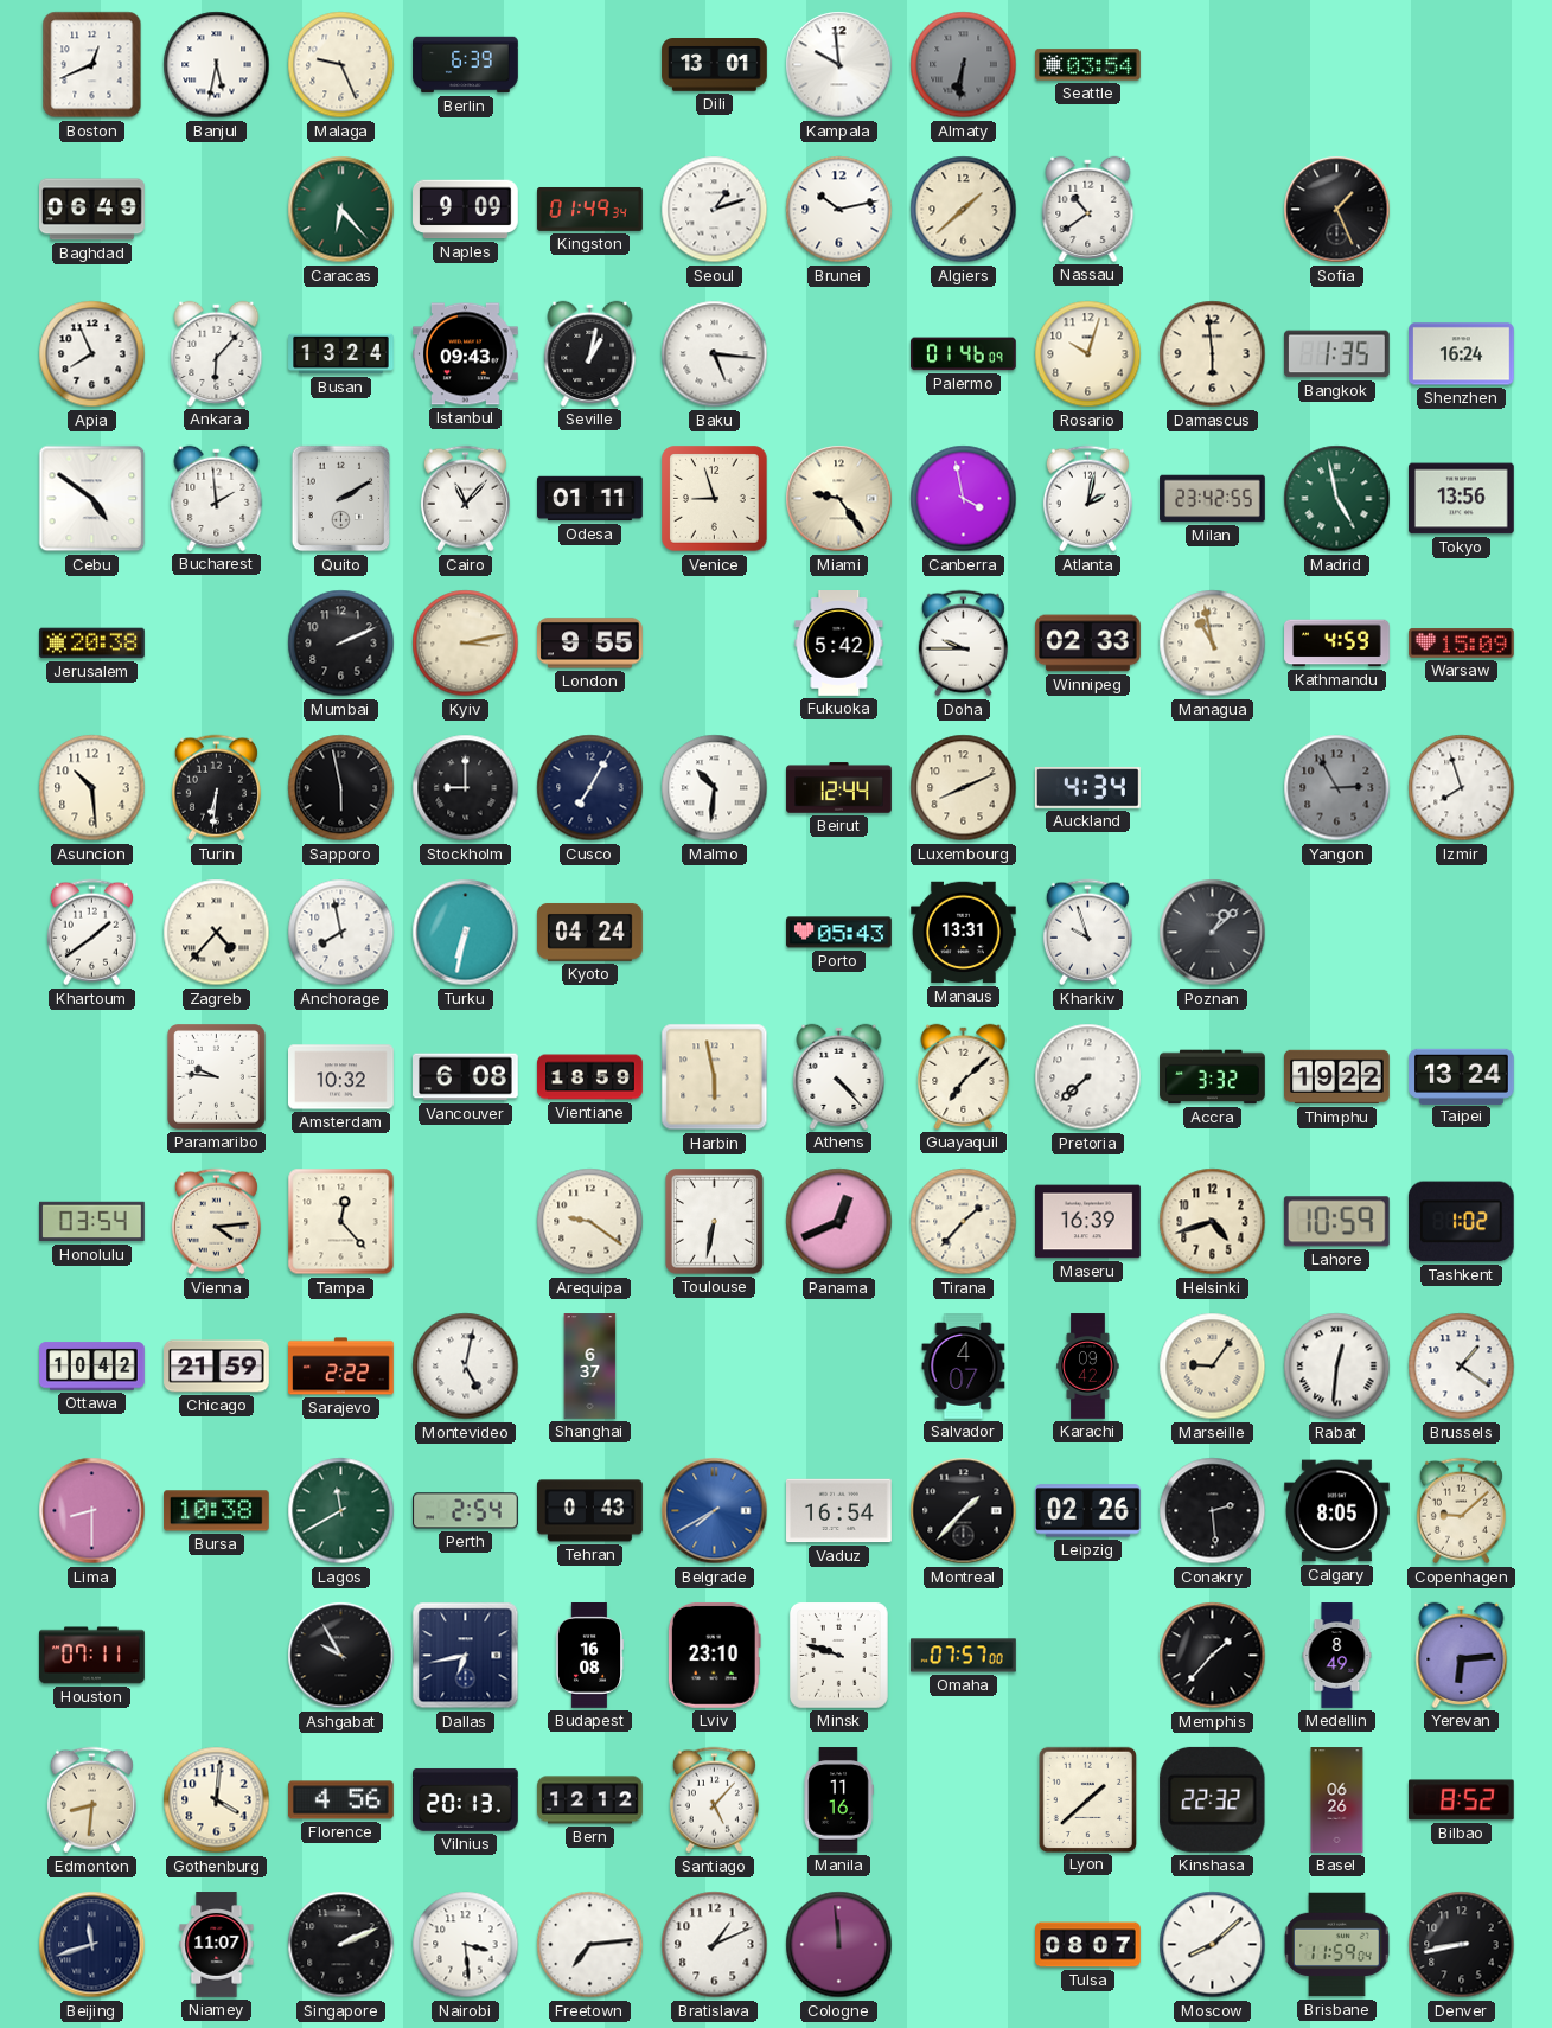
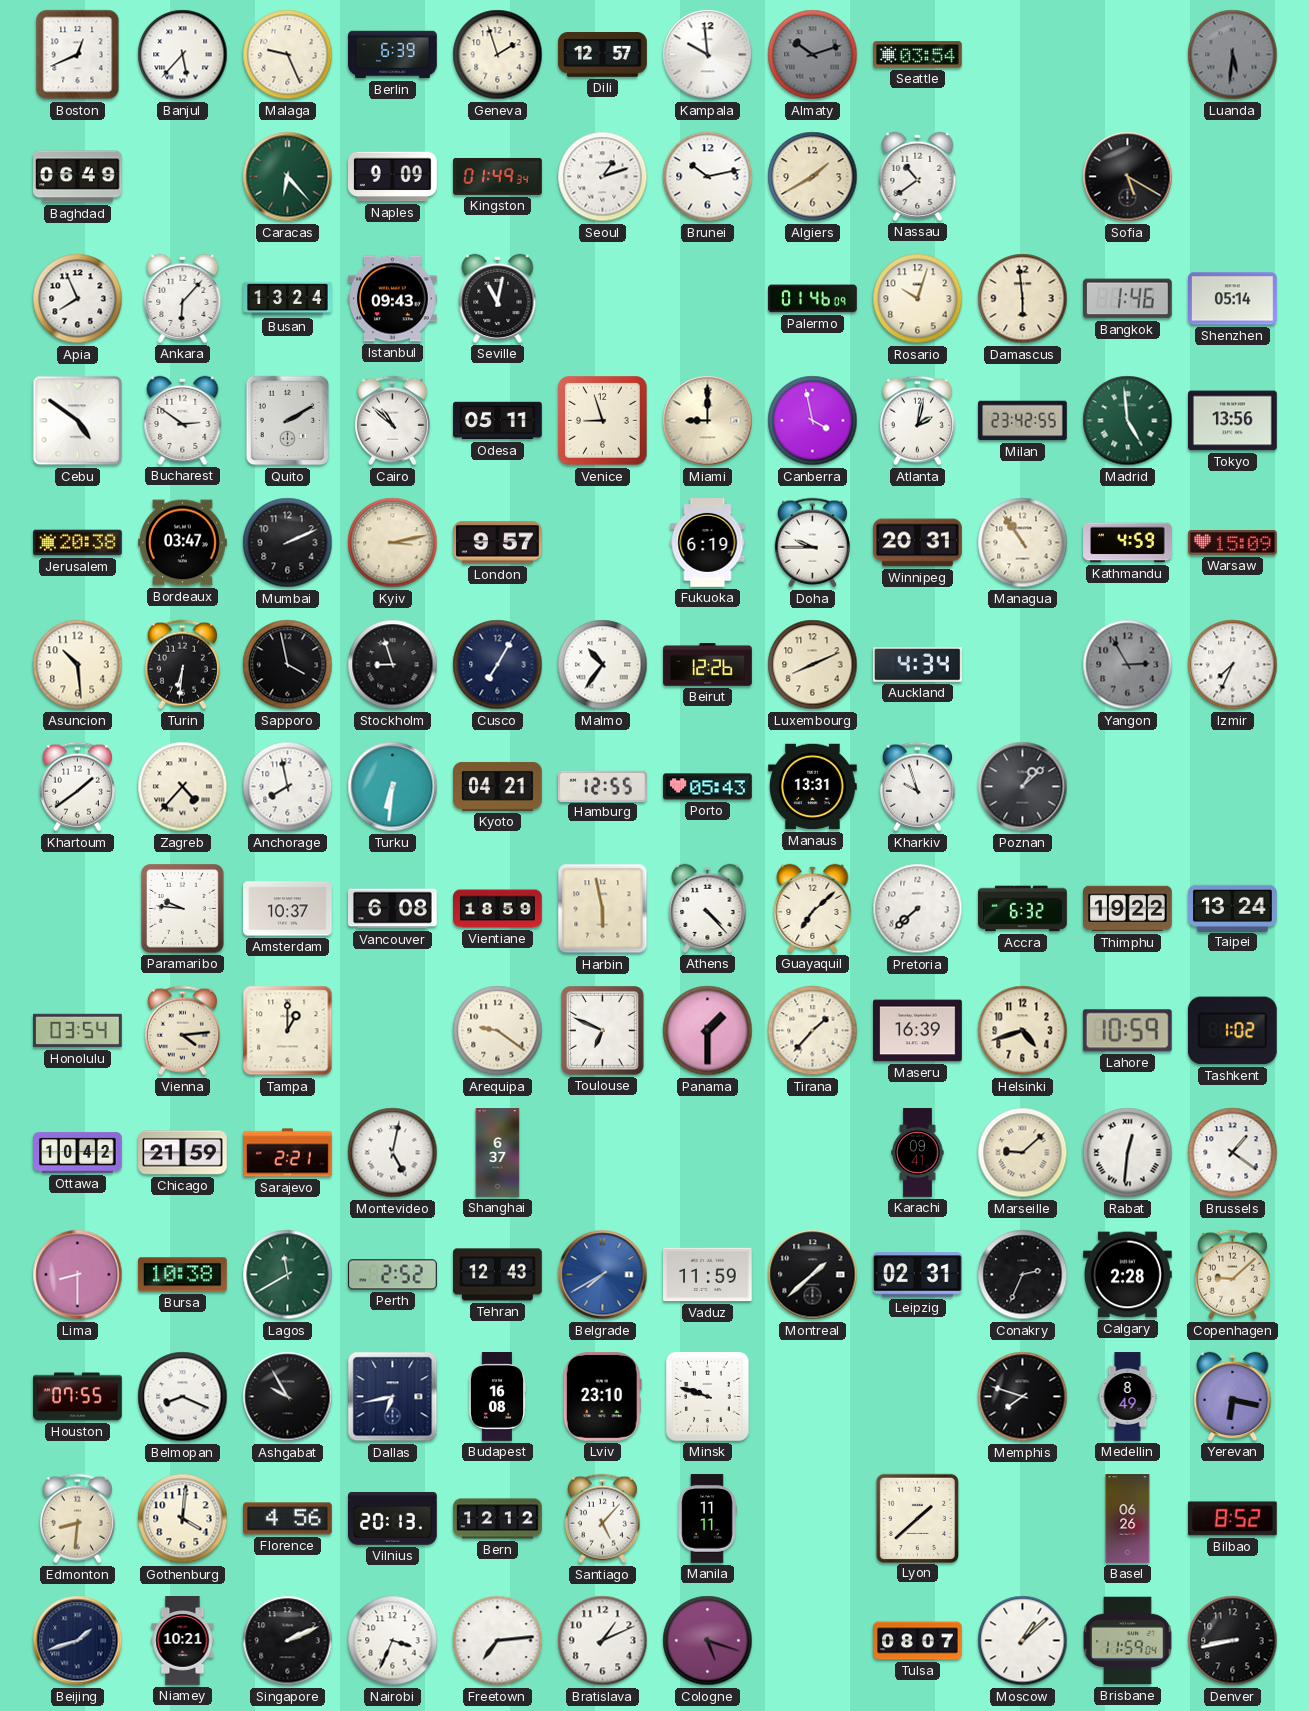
Banjul: 5:32 -> 5:37
Geneva: none -> 1:57
Dili: 13:01 -> 12:57
Almaty: 6:31 -> 10:12
Luanda: none -> 5:31
Algiers: 1:38 -> 1:40
Sofia: 1:26 -> 5:20
Seville: 1:02 -> 11:02
Baku: 5:16 -> none
Bangkok: 1:35 -> 1:46
Shenzhen: 16:24 -> 05:14
Bucharest: 1:59 -> 2:51
Cairo: 11:07 -> 10:52
Odesa: 01:11 -> 05:11
Miami: 9:24 -> 9:00
Madrid: 4:58 -> 4:59
Bordeaux: none -> 03:47
London: 9:55 -> 9:57
Fukuoka: 5:42 -> 6:19
Winnipeg: 02:33 -> 20:31
Managua: 10:58 -> 10:54
Sapporo: 5:58 -> 3:58
Stockholm: 9:00 -> 8:57
Malmo: 10:31 -> 10:36
Beirut: 12:44 -> 12:26
Izmir: 7:57 -> 7:34
Turku: 6:32 -> 6:31
Kyoto: 04:24 -> 04:21
Hamburg: none -> 12:55
Amsterdam: 10:32 -> 10:37
Accra: 3:32 -> 6:32
Tampa: 12:23 -> 1:00
Toulouse: 6:32 -> 6:49
Panama: 12:41 -> 1:30
Sarajevo: 2:22 -> 2:21
Salvador: 4:07 -> none
Karachi: 09:42 -> 09:41
Marseille: 9:06 -> 9:08
Perth: 2:54 -> 2:52
Tehran: 0:43 -> 12:43
Vaduz: 16:54 -> 11:59
Montreal: 1:37 -> 1:38
Leipzig: 02:26 -> 02:31
Conakry: 2:29 -> 2:34
Calgary: 8:05 -> 2:28
Houston: 07:11 -> 07:55
Belmopan: none -> 8:19
Omaha: 07:57 -> none
Memphis: 1:37 -> 7:48
Yerevan: 6:14 -> 6:17
Manila: 11:16 -> 11:11
Kinshasa: 22:32 -> none
Beijing: 11:42 -> 1:42
Niamey: 11:07 -> 10:21
Nairobi: 3:29 -> 3:34
Cologne: 11:59 -> 5:18
Moscow: 8:08 -> 1:08
